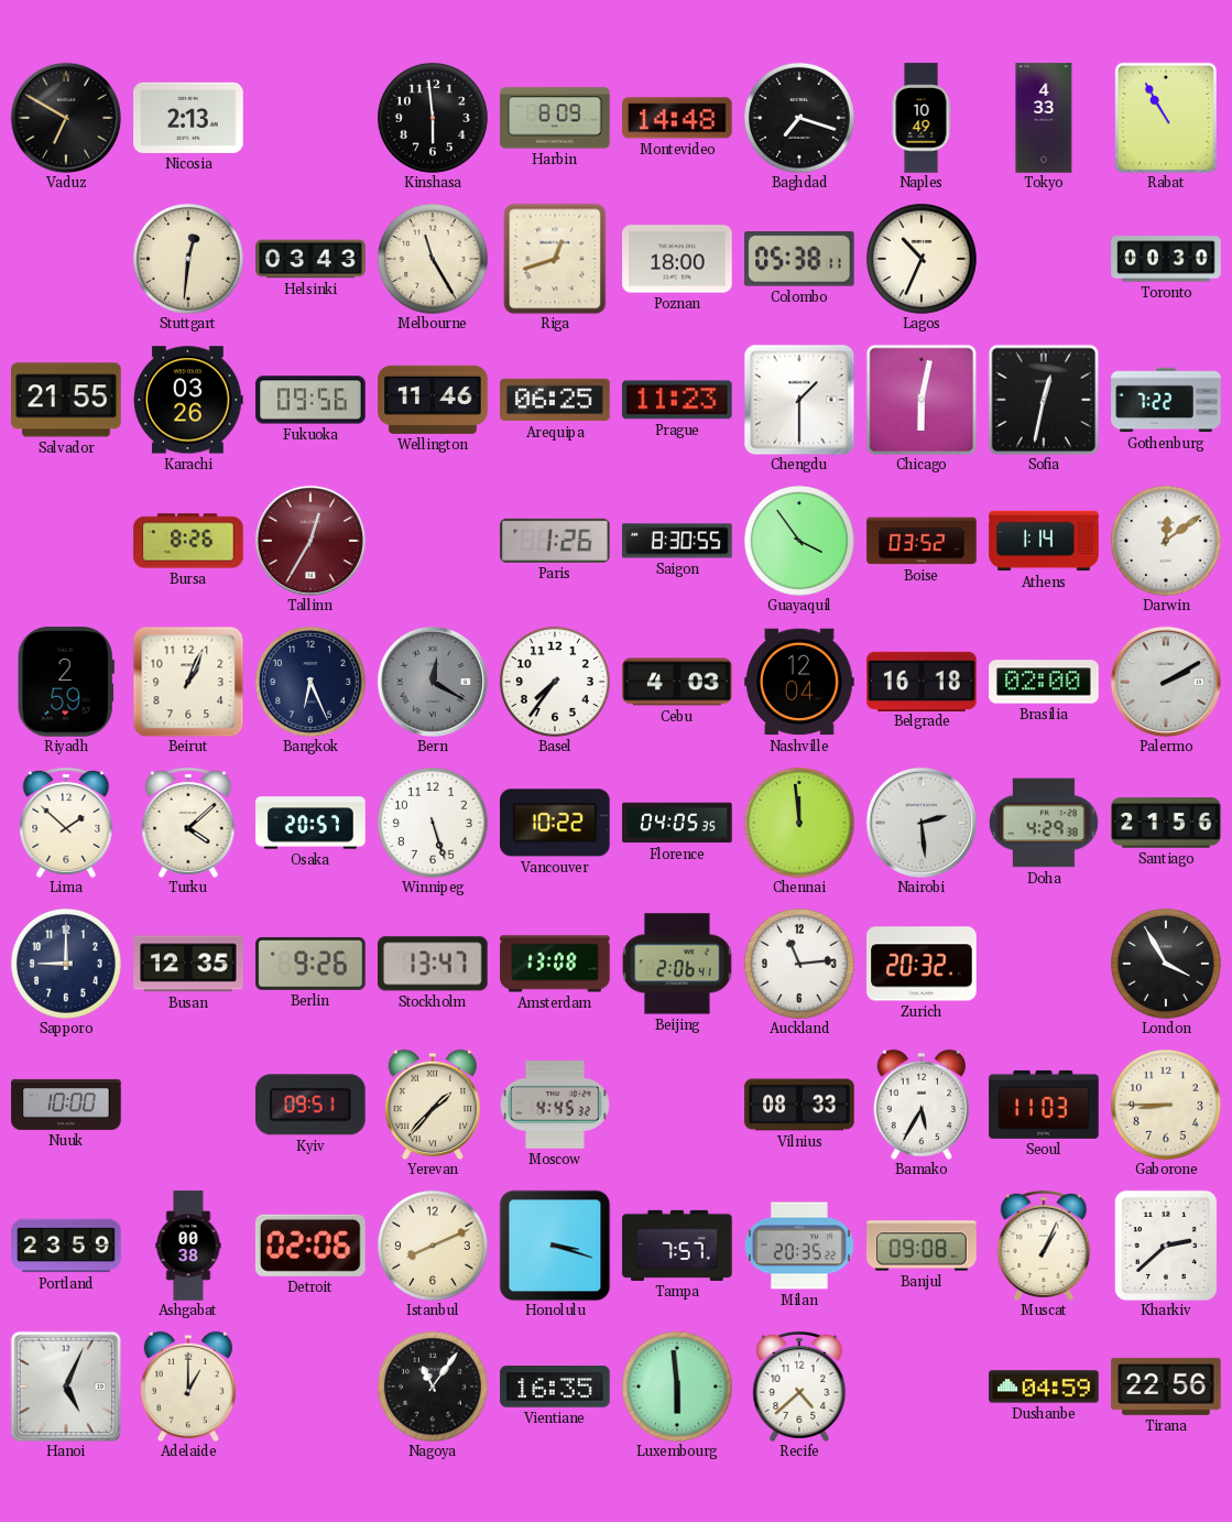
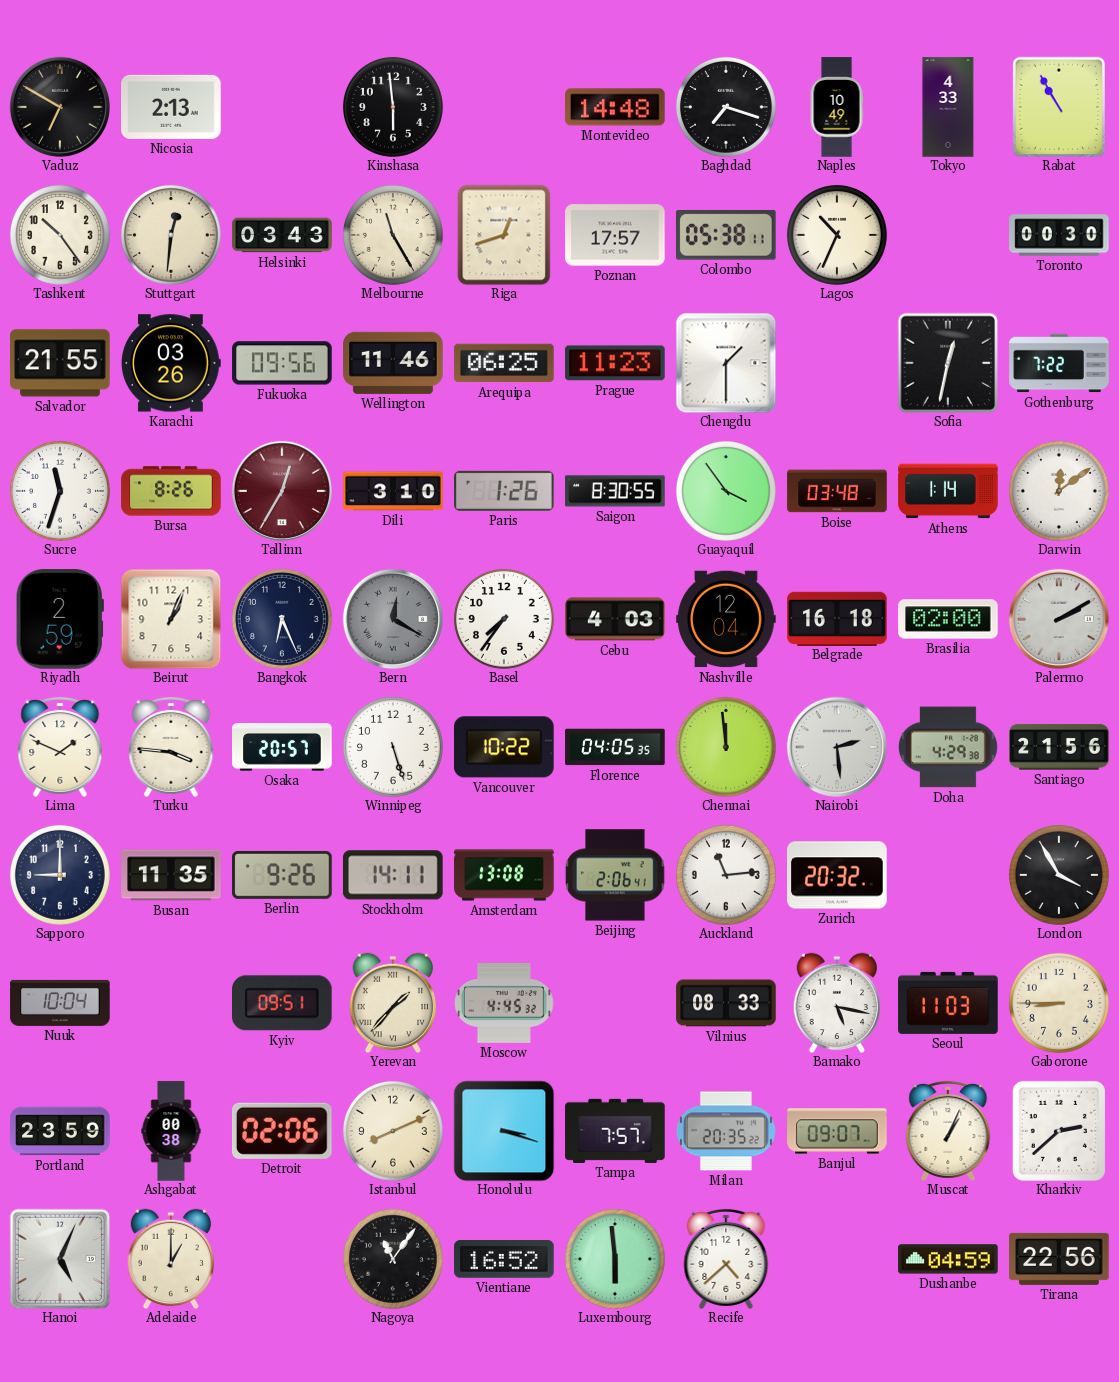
Harbin: 8:09 -> none
Tashkent: none -> 10:24
Poznan: 18:00 -> 17:57
Chicago: 6:02 -> none
Sucre: none -> 11:33
Dili: none -> 3:10
Boise: 03:52 -> 03:48
Lima: 1:52 -> 1:49
Turku: 4:08 -> 3:46
Busan: 12:35 -> 11:35
Stockholm: 13:47 -> 14:11
Nuuk: 10:00 -> 10:04
Bamako: 5:35 -> 5:17
Banjul: 09:08 -> 09:07
Vientiane: 16:35 -> 16:52
